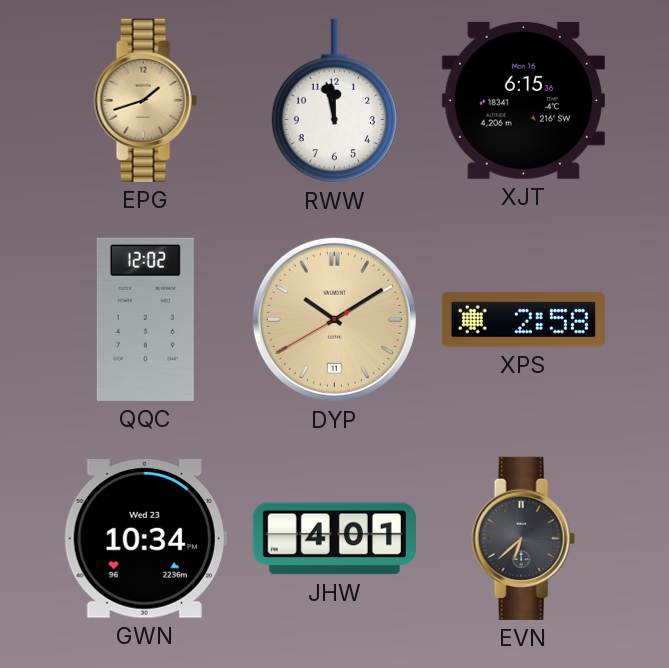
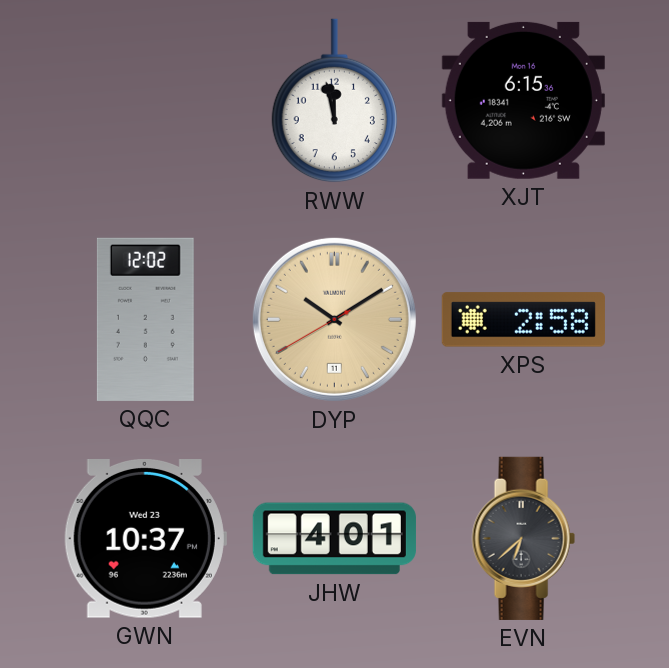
EPG: 1:42 -> none
GWN: 10:34 -> 10:37
